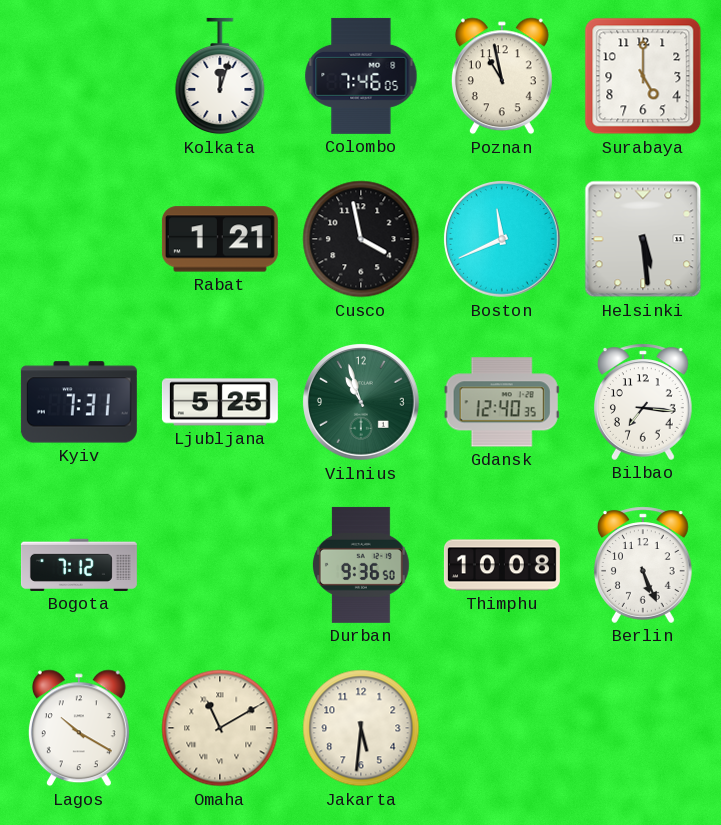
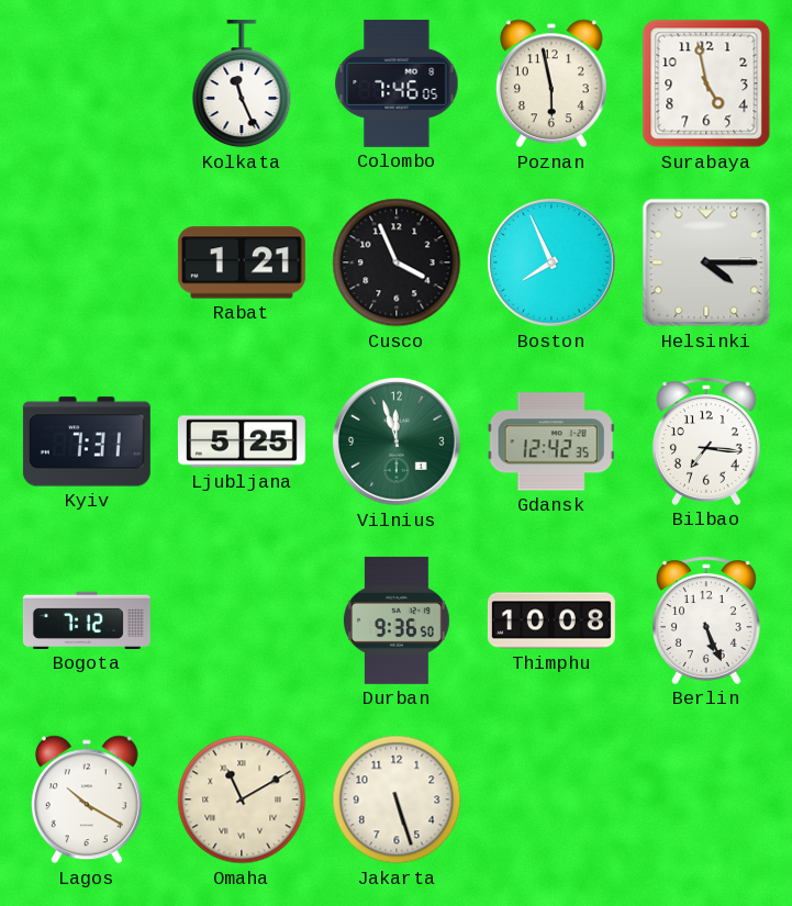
Kolkata: 12:03 -> 11:26
Poznan: 10:58 -> 5:58
Surabaya: 5:00 -> 4:58
Cusco: 3:58 -> 3:56
Boston: 11:41 -> 7:56
Helsinki: 5:29 -> 4:15
Vilnius: 10:57 -> 11:57
Gdansk: 12:40 -> 12:42
Jakarta: 5:31 -> 5:27
